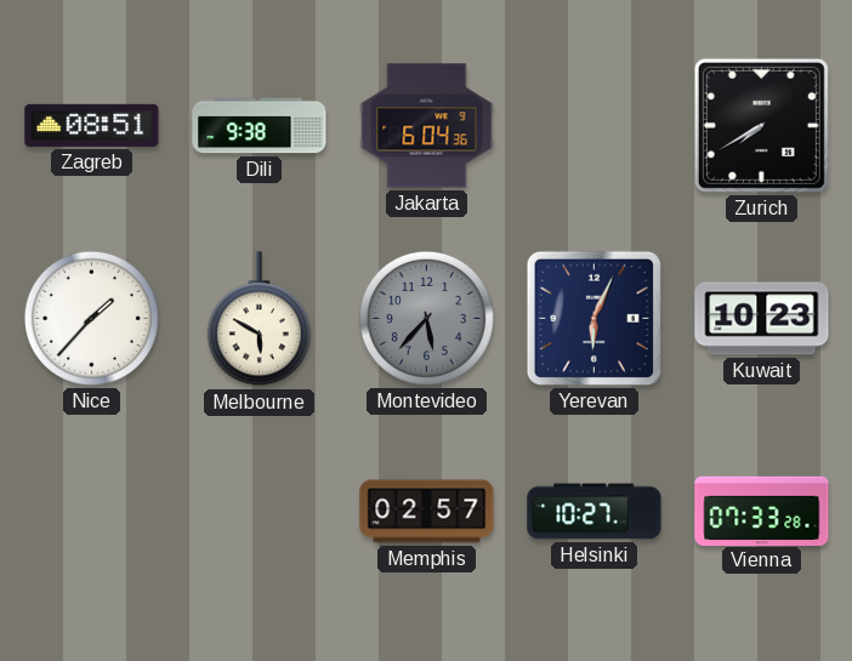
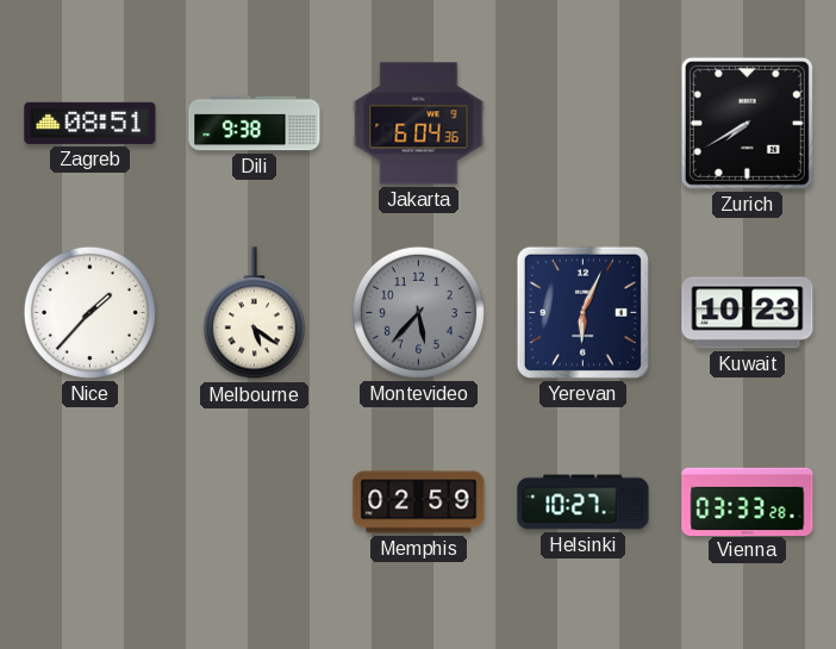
Melbourne: 5:50 -> 5:21
Memphis: 02:57 -> 02:59
Vienna: 07:33 -> 03:33
